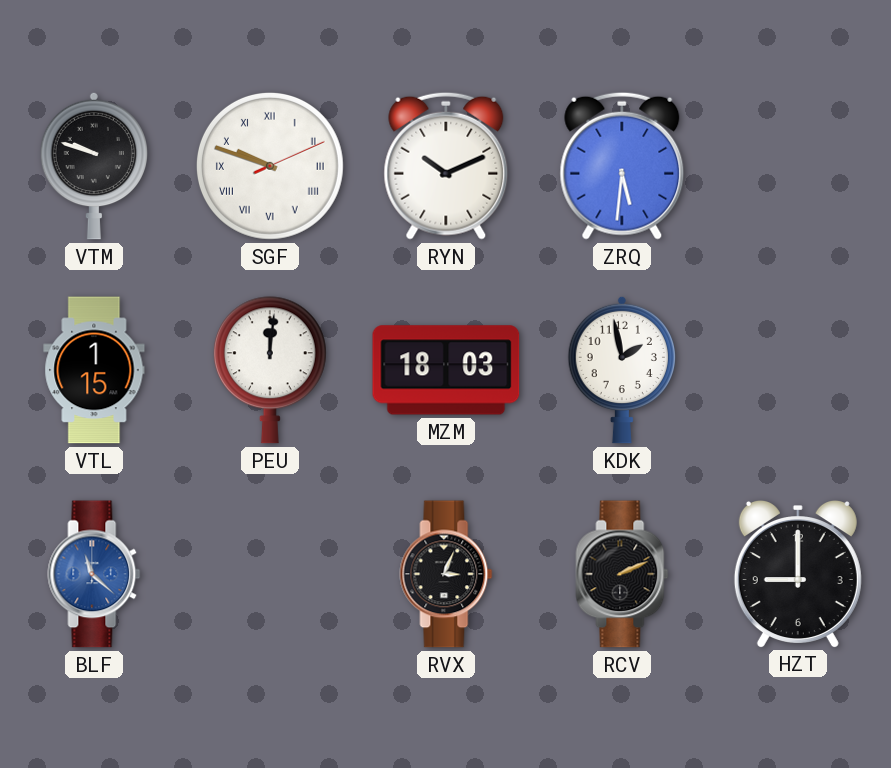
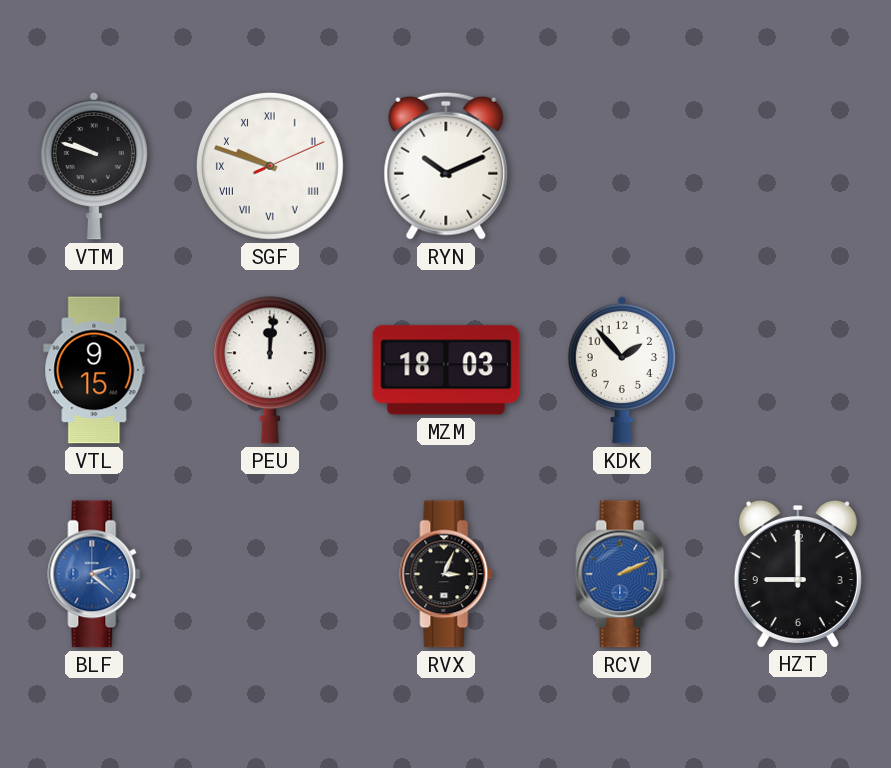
ZRQ: 5:31 -> none
VTL: 1:15 -> 9:15
KDK: 1:58 -> 1:53
BLF: 11:22 -> 2:22
RCV dial: black -> blue
